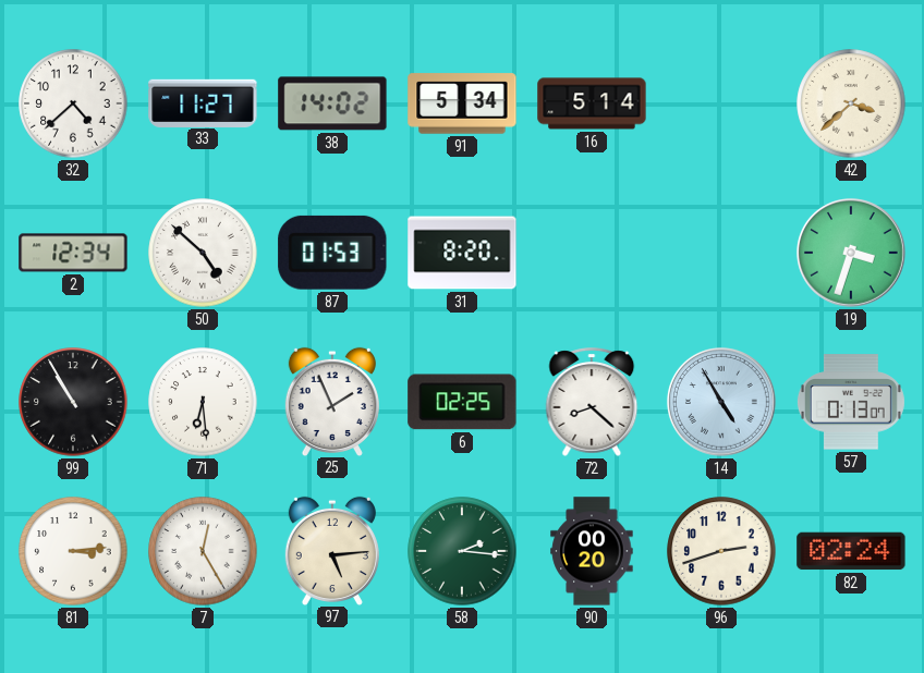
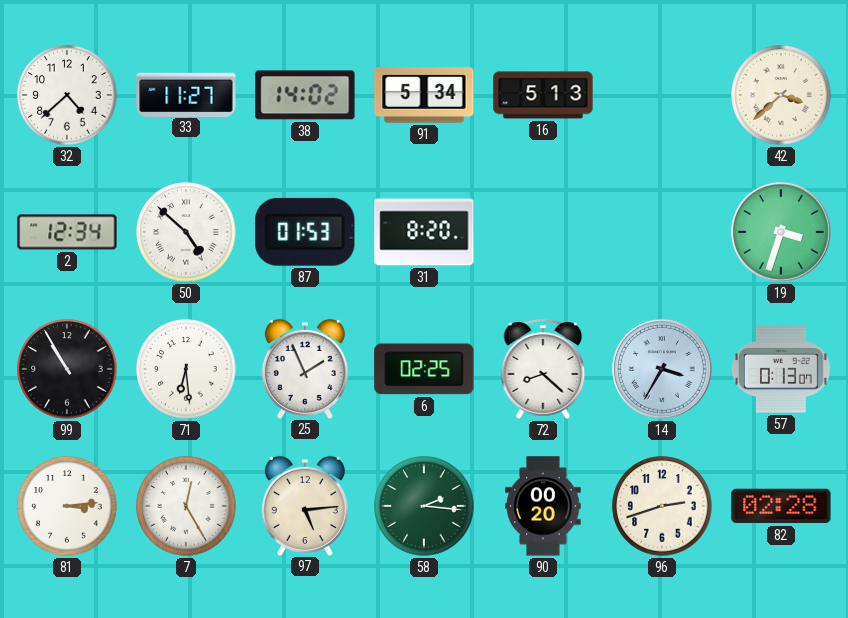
16: 5:14 -> 5:13
14: 4:55 -> 3:35
82: 02:24 -> 02:28
